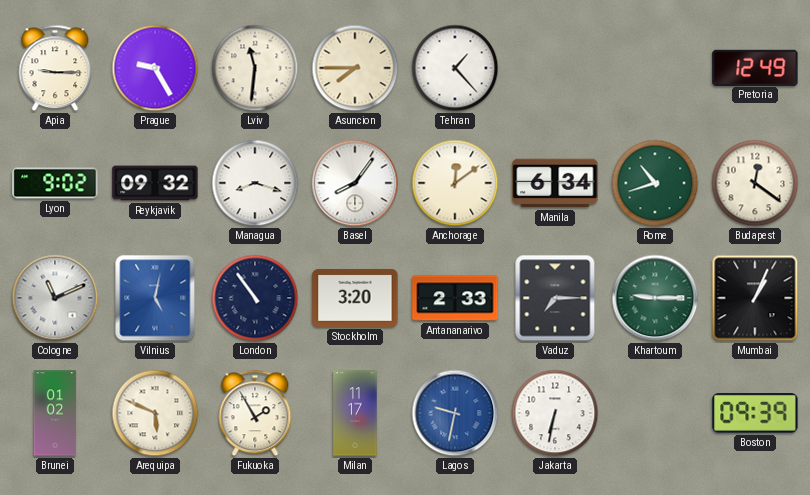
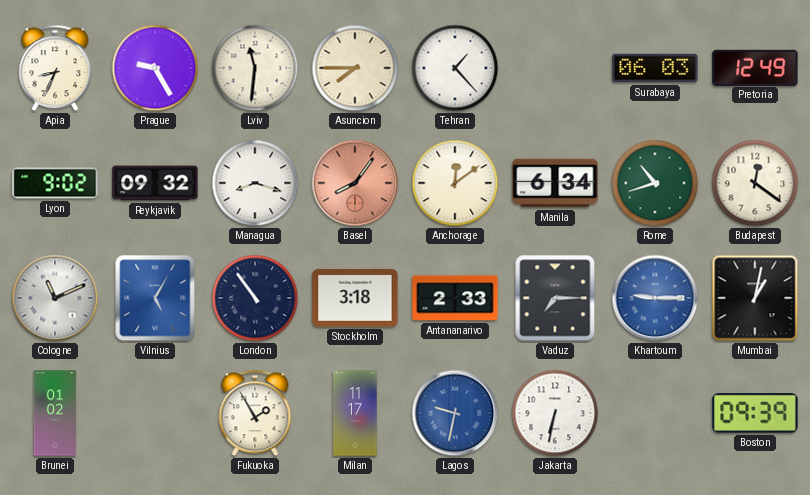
Apia: 9:15 -> 8:34
Surabaya: none -> 06:03
Basel dial: white -> salmon
Vilnius: 5:02 -> 5:05
Stockholm: 3:20 -> 3:18
Khartoum dial: green -> blue
Mumbai: 1:04 -> 1:02
Arequipa: 5:49 -> none
